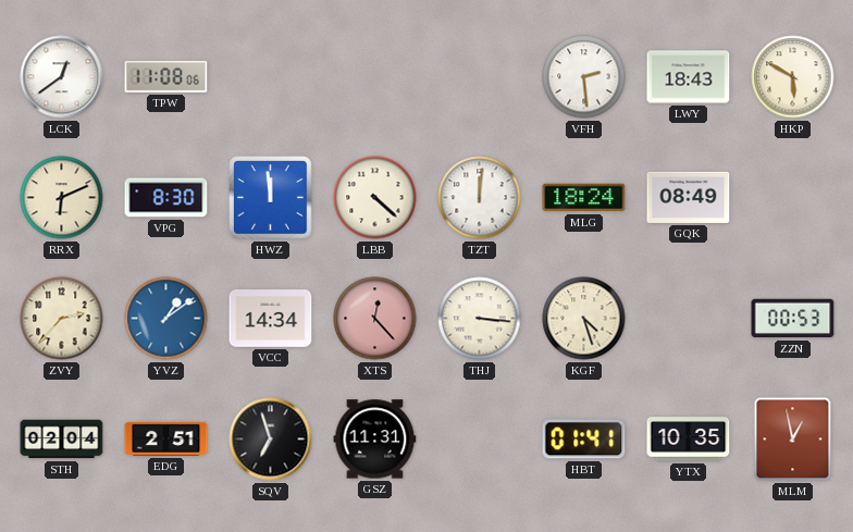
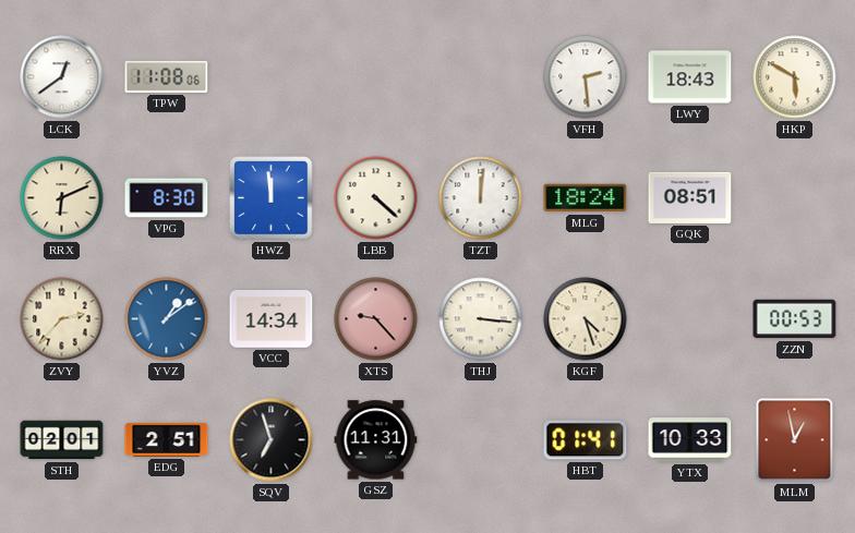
GQK: 08:49 -> 08:51
XTS: 12:23 -> 9:23
STH: 02:04 -> 02:01
YTX: 10:35 -> 10:33
